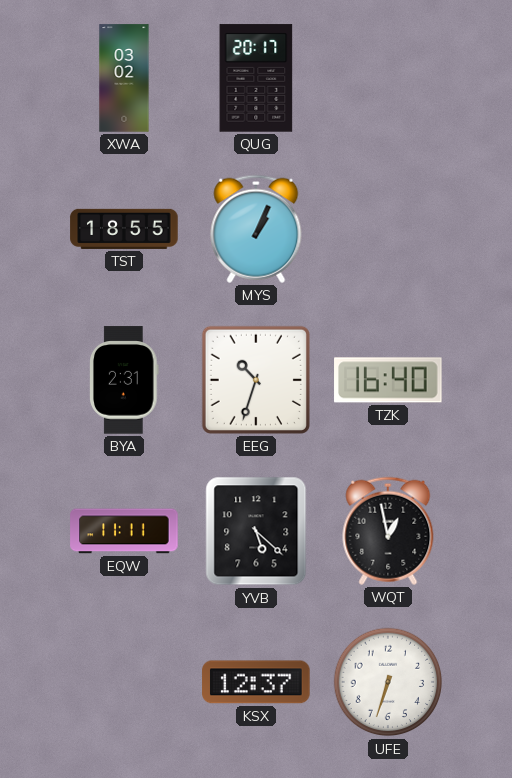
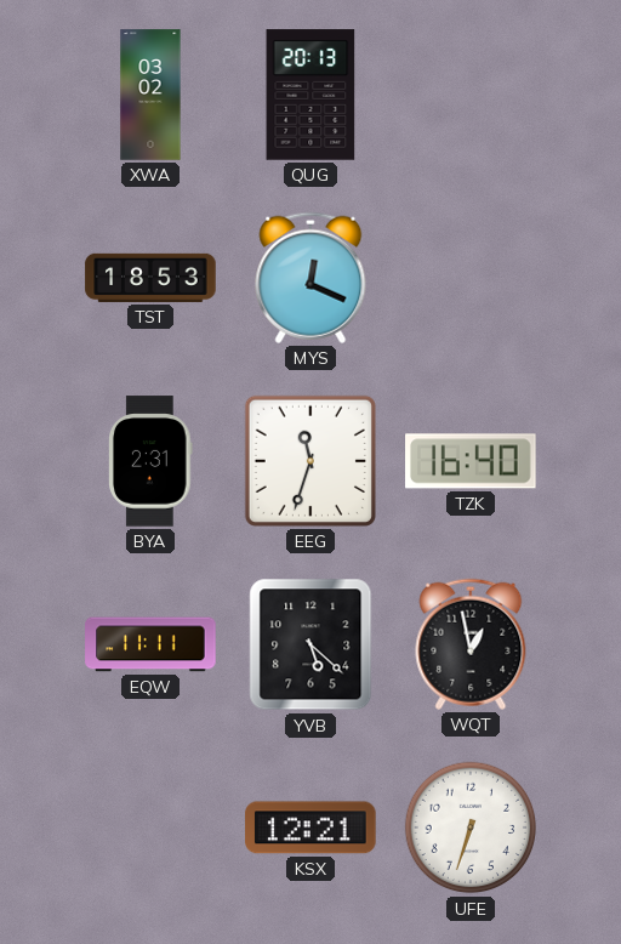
QUG: 20:17 -> 20:13
TST: 18:55 -> 18:53
MYS: 1:04 -> 12:19
EEG: 10:33 -> 11:33
KSX: 12:37 -> 12:21
